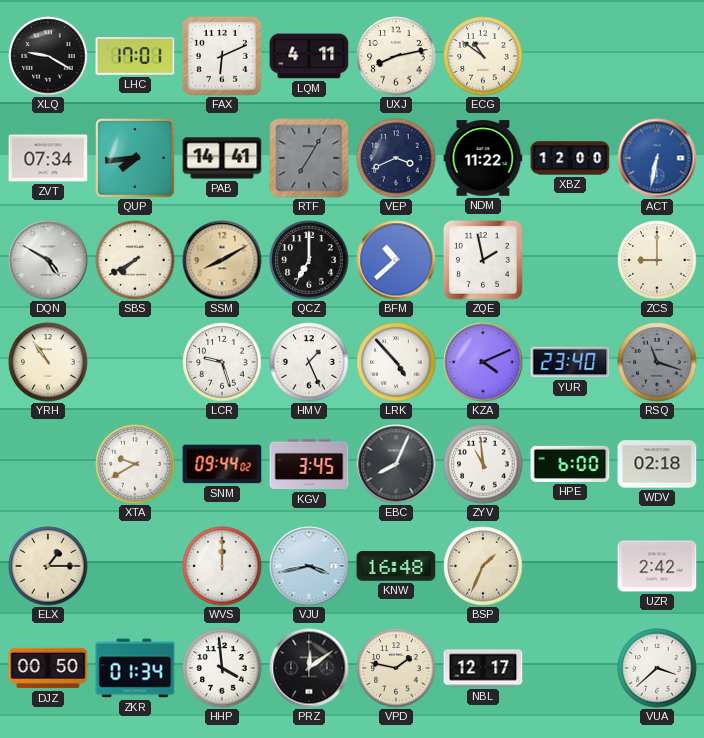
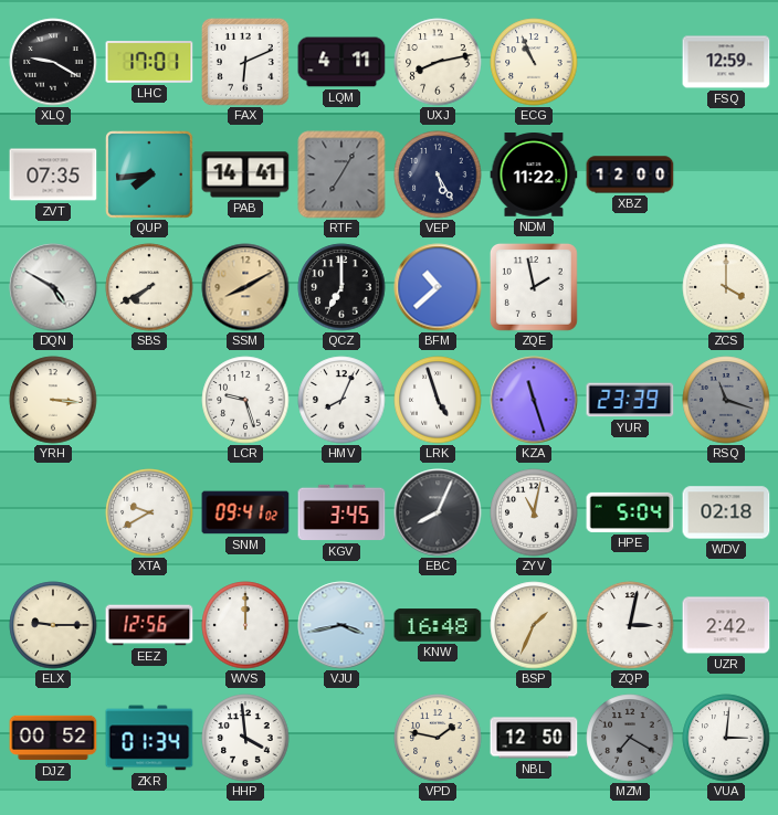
ECG: 10:51 -> 10:56
FSQ: none -> 12:59
ZVT: 07:34 -> 07:35
VEP: 3:41 -> 5:25
ACT: 6:32 -> none
ZCS: 9:00 -> 4:00
YRH: 10:54 -> 3:16
HMV: 1:26 -> 8:04
LRK: 4:53 -> 4:57
KZA: 4:11 -> 11:27
YUR: 23:40 -> 23:39
SNM: 09:44 -> 09:41
ZYV: 10:59 -> 11:02
HPE: 6:00 -> 5:04
ELX: 1:15 -> 9:15
EEZ: none -> 12:56
ZQP: none -> 3:02
DJZ: 00:50 -> 00:52
PRZ: 12:09 -> none
NBL: 12:17 -> 12:50
MZM: none -> 7:20
VUA: 3:38 -> 3:01
